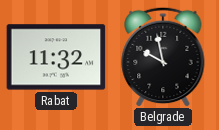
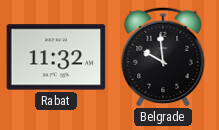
Belgrade: 9:58 -> 9:59
